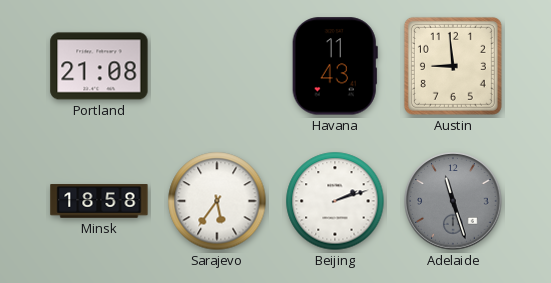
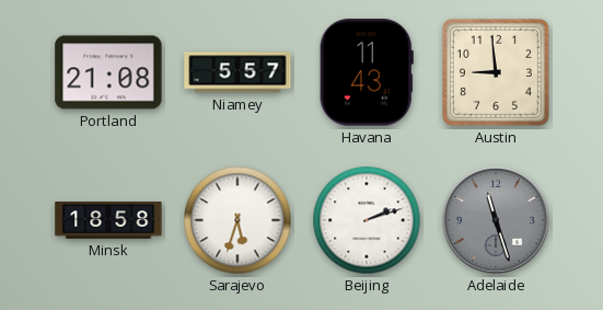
Niamey: none -> 5:57
Sarajevo: 5:36 -> 5:33
